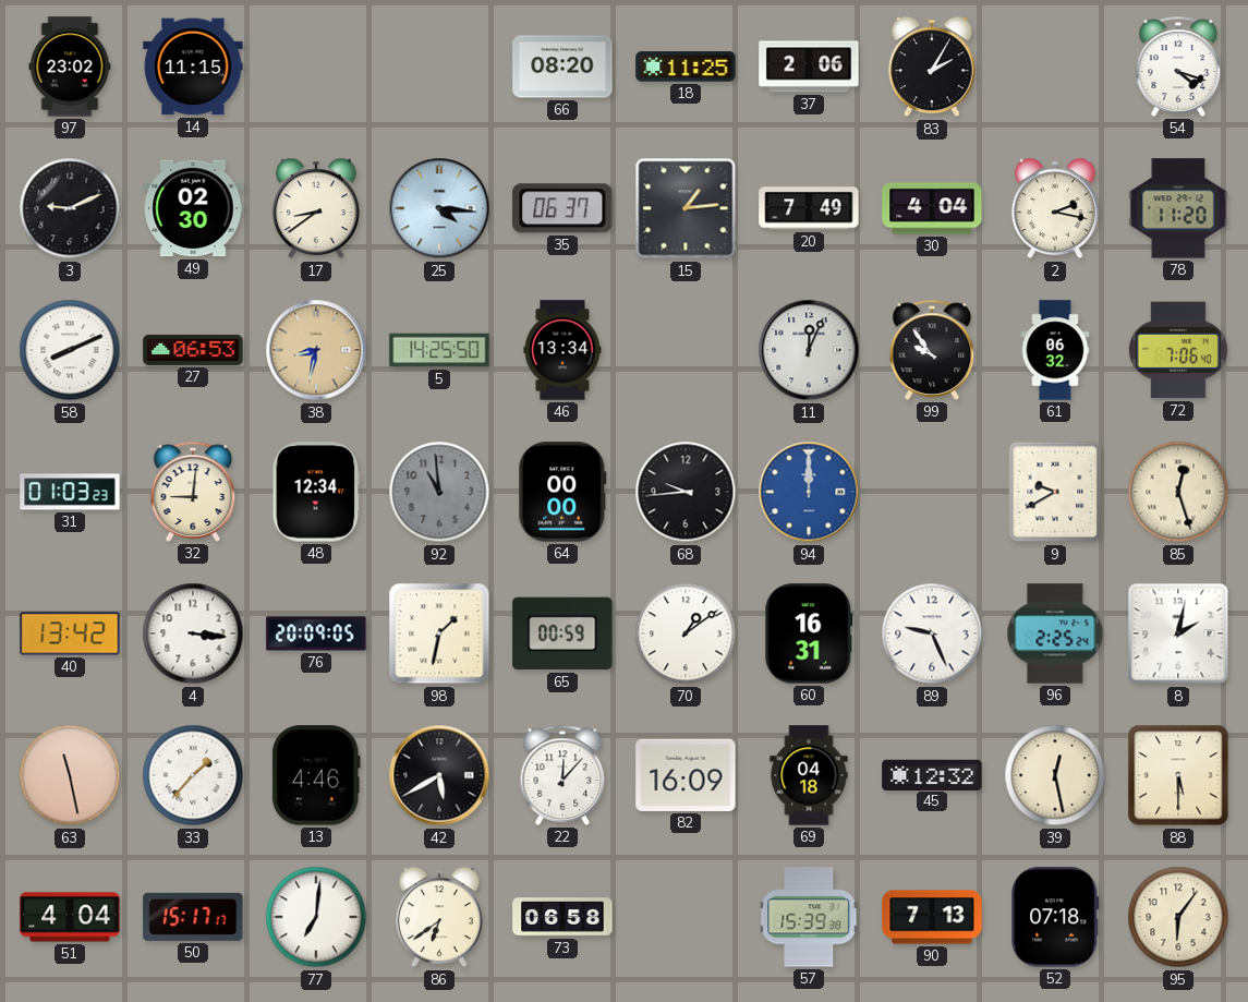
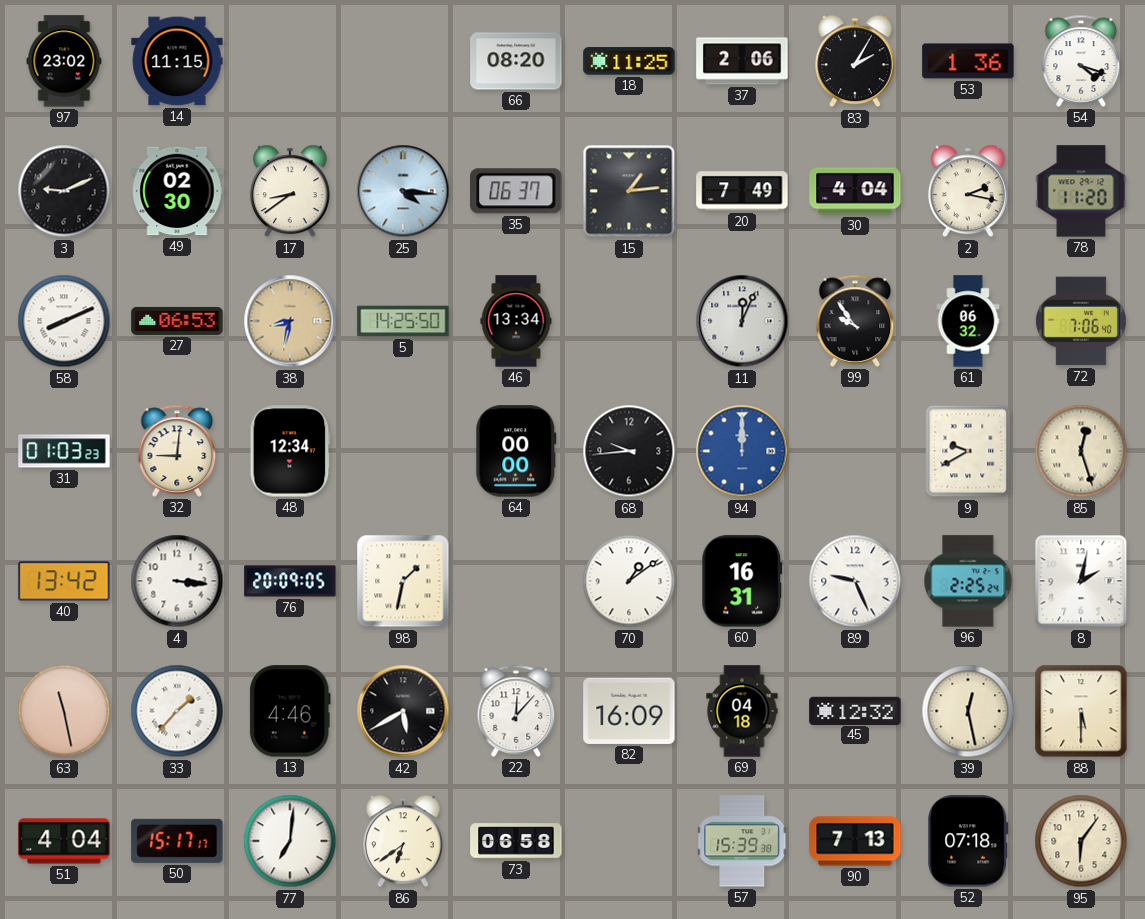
53: none -> 1:36
92: 10:59 -> none
65: 00:59 -> none
